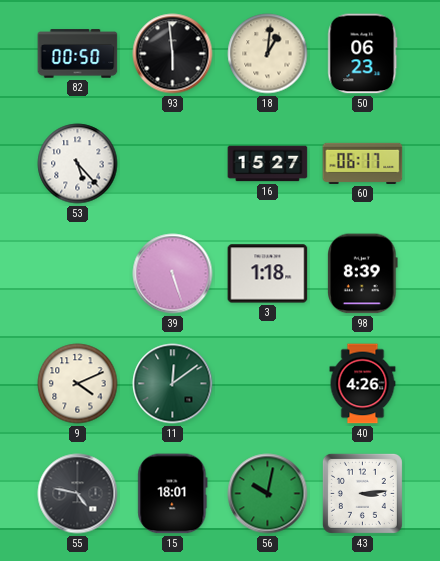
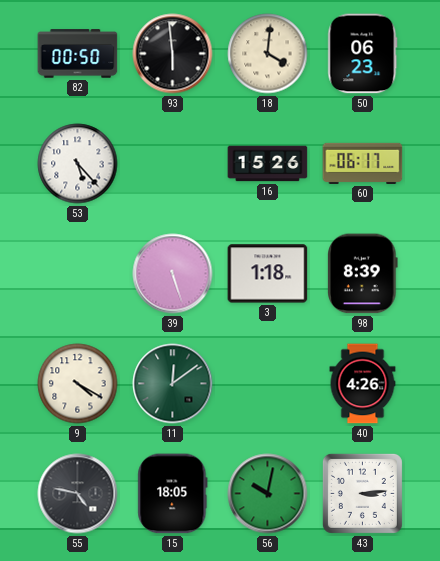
18: 1:01 -> 4:01
16: 15:27 -> 15:26
9: 4:11 -> 4:20
15: 18:01 -> 18:05
